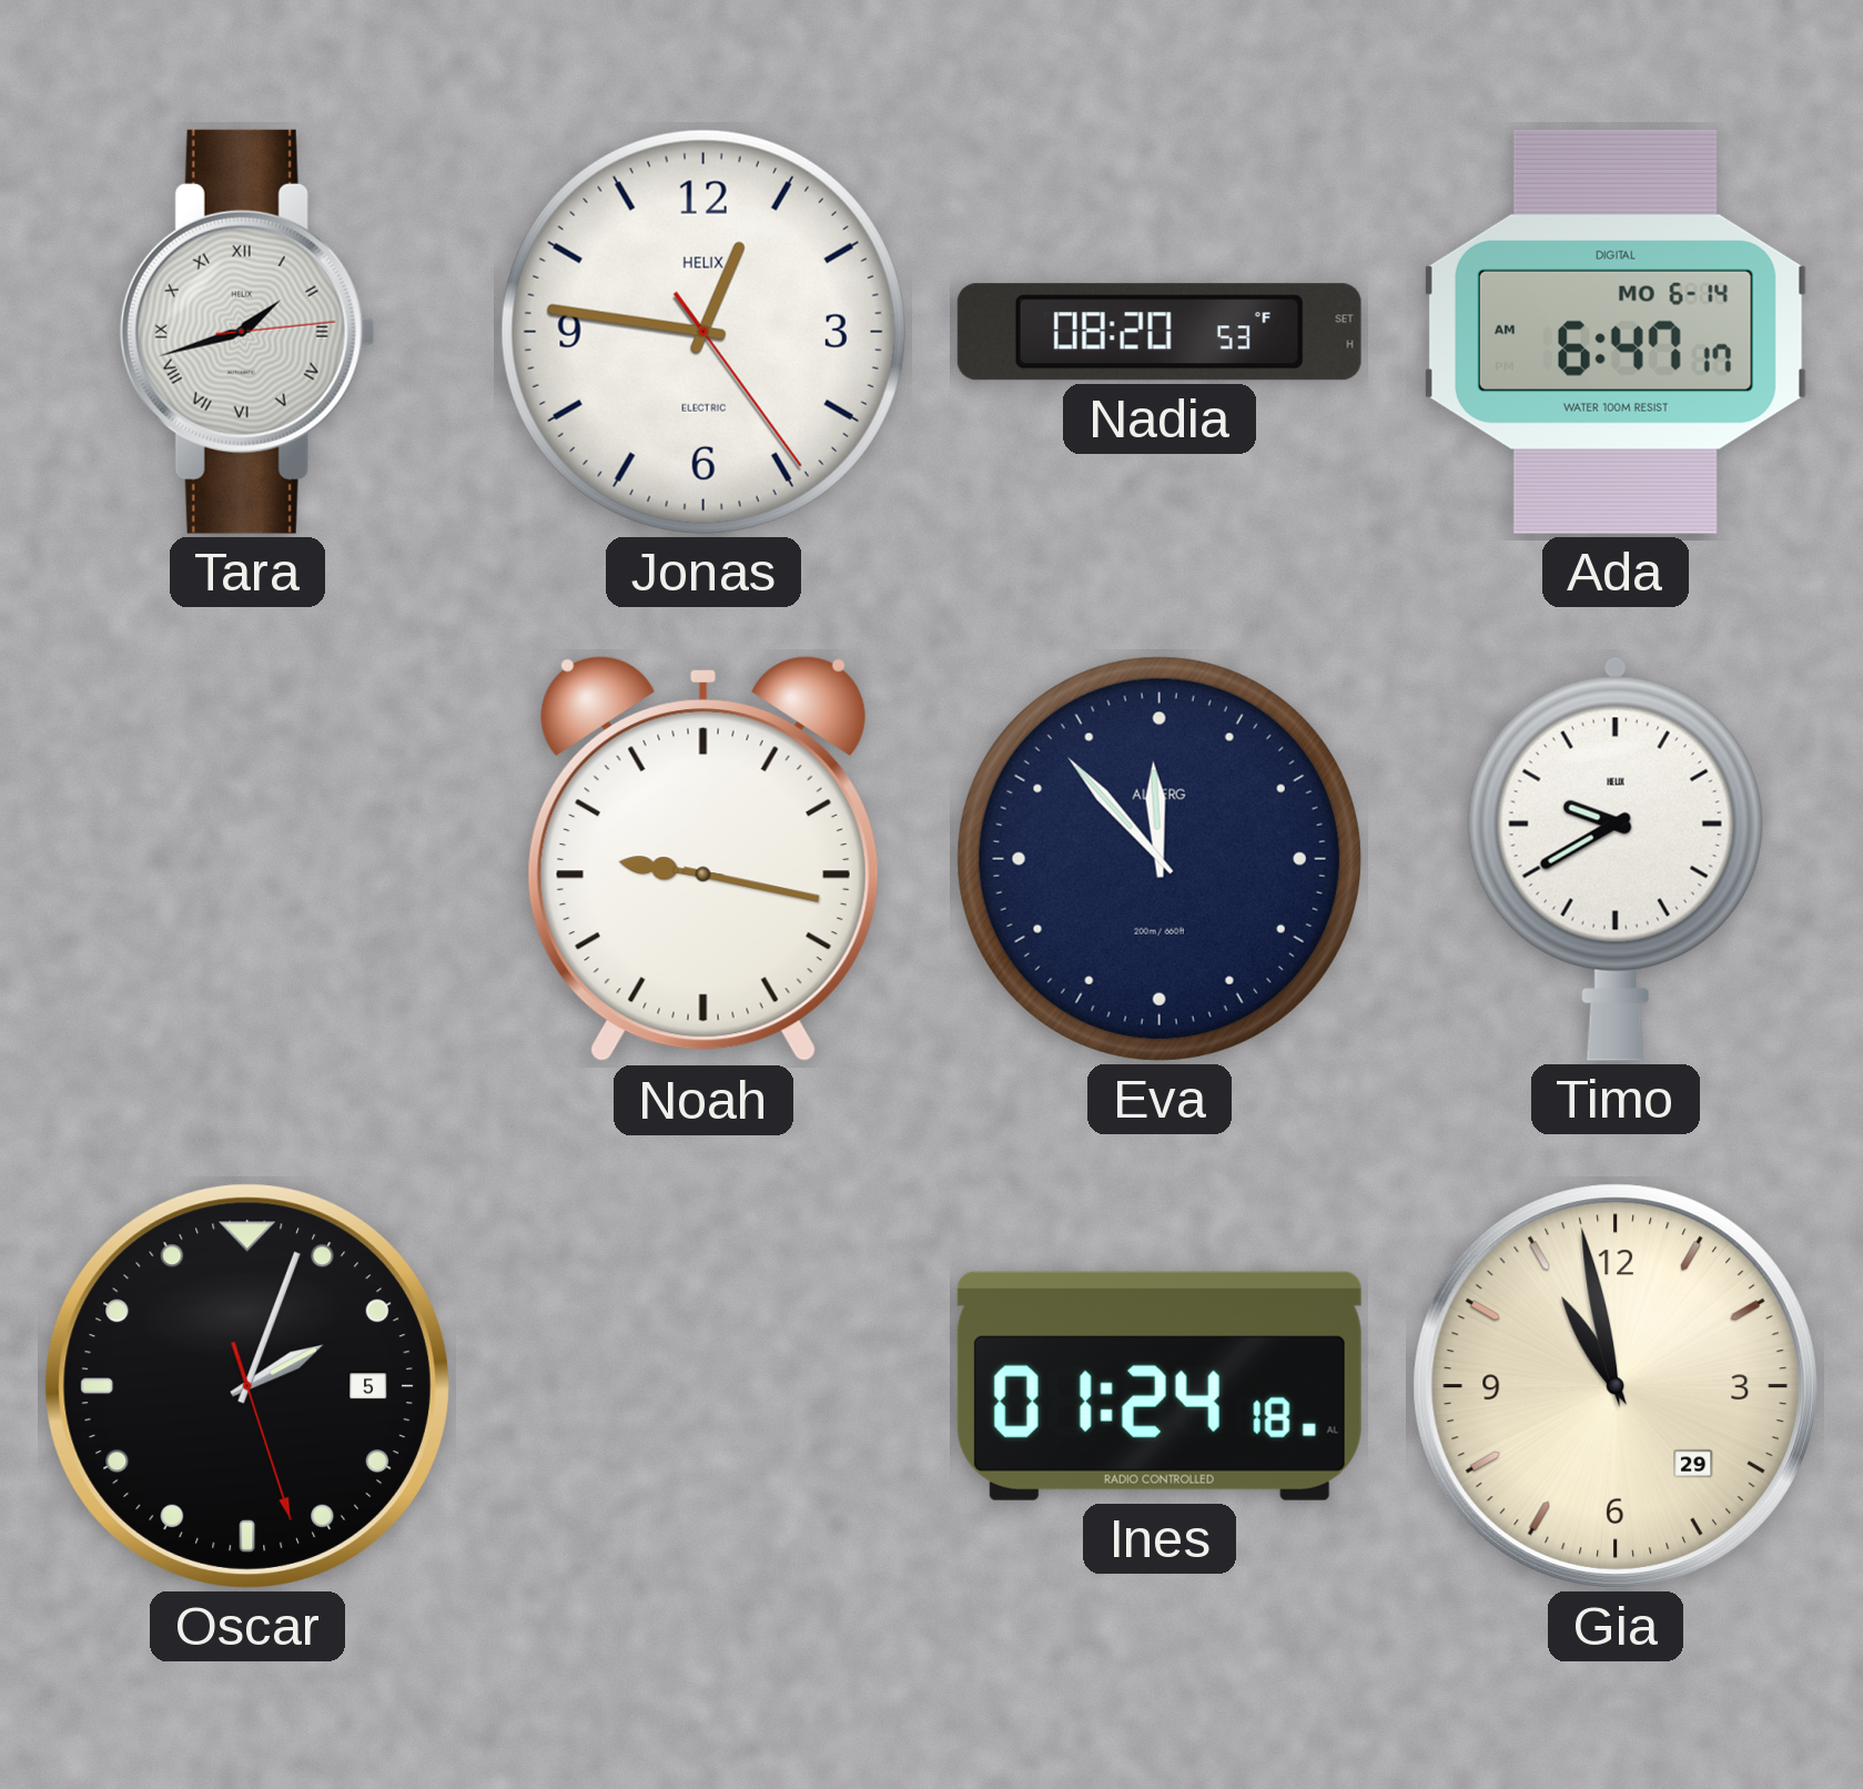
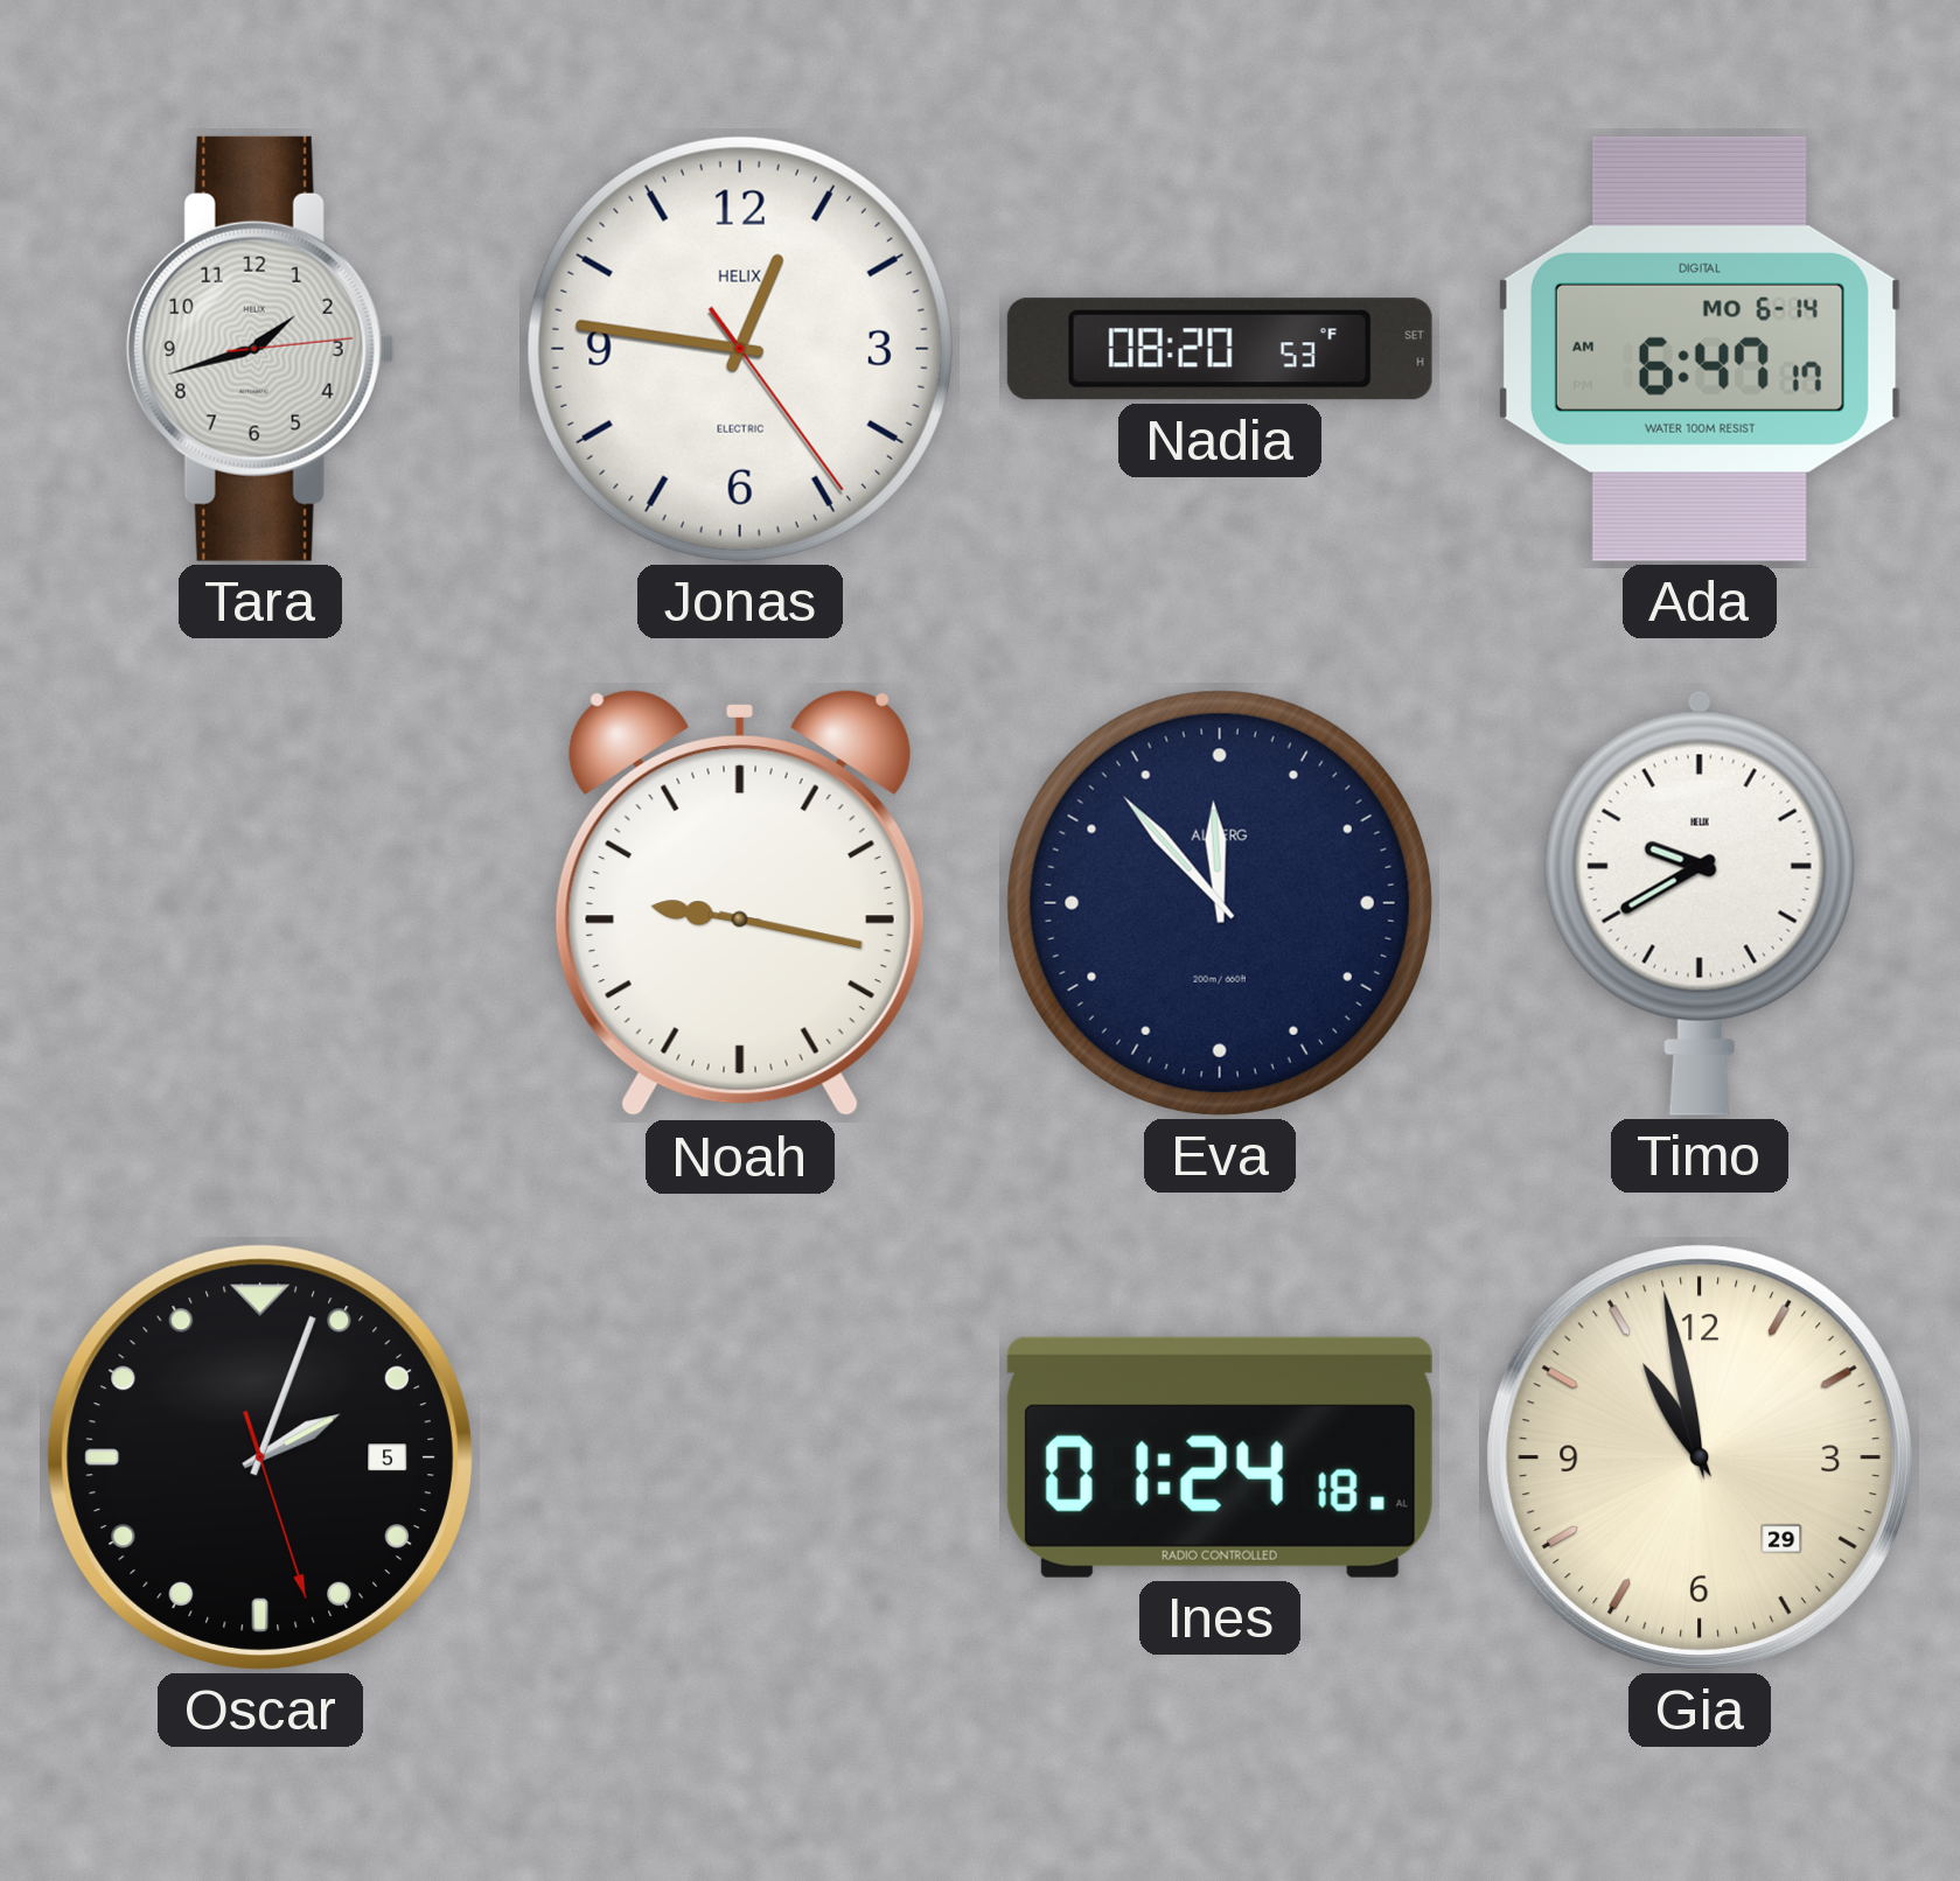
Tara numerals: Roman -> Arabic
